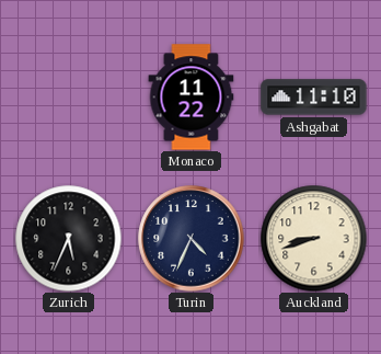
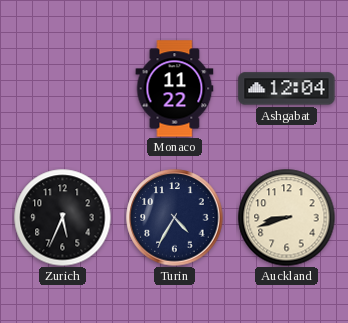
Ashgabat: 11:10 -> 12:04
Turin: 4:34 -> 4:35
